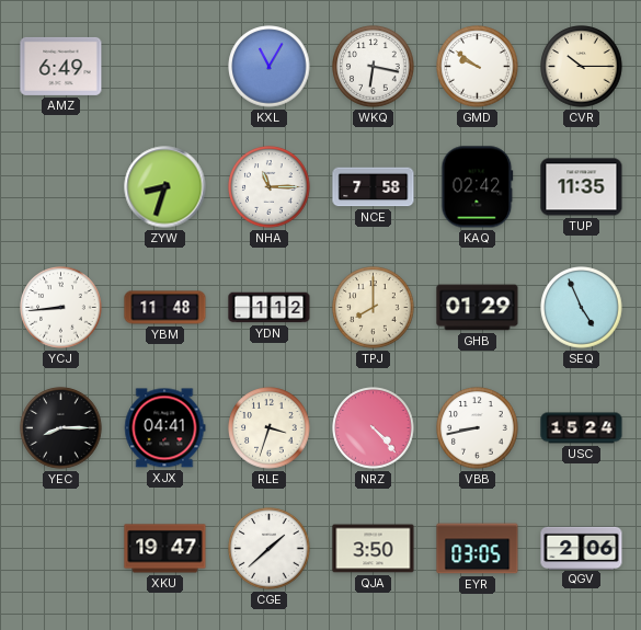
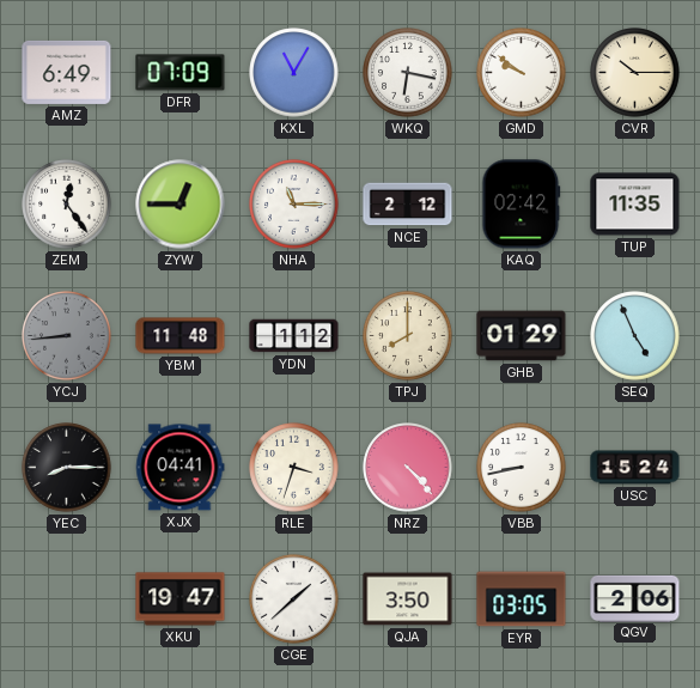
DFR: none -> 07:09
ZEM: none -> 12:24
ZYW: 8:33 -> 12:45
NCE: 7:58 -> 2:12
YCJ dial: white -> grey
